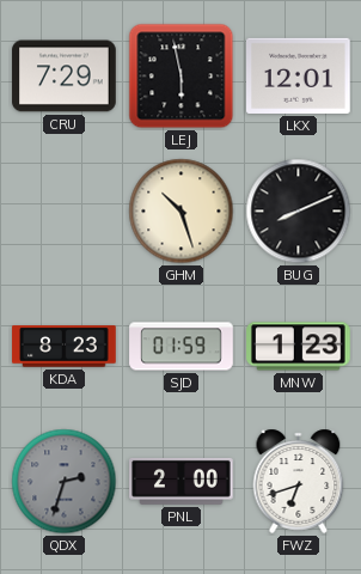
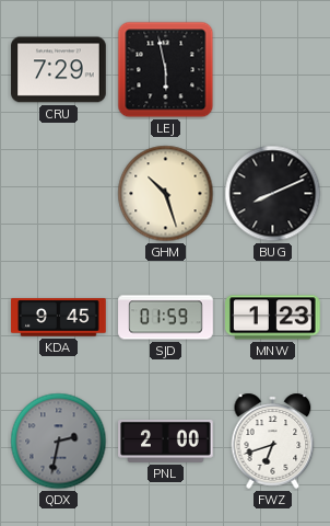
LKX: 12:01 -> none
KDA: 8:23 -> 9:45
QDX: 2:33 -> 2:32
